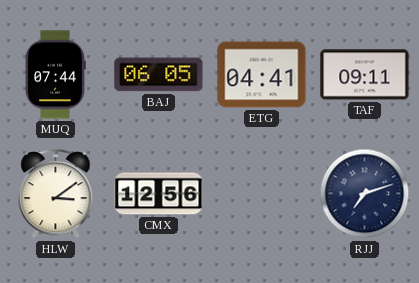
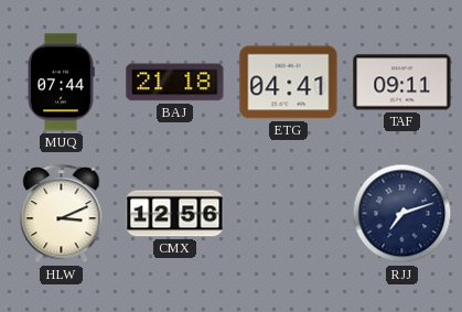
BAJ: 06:05 -> 21:18
HLW: 3:09 -> 3:11
